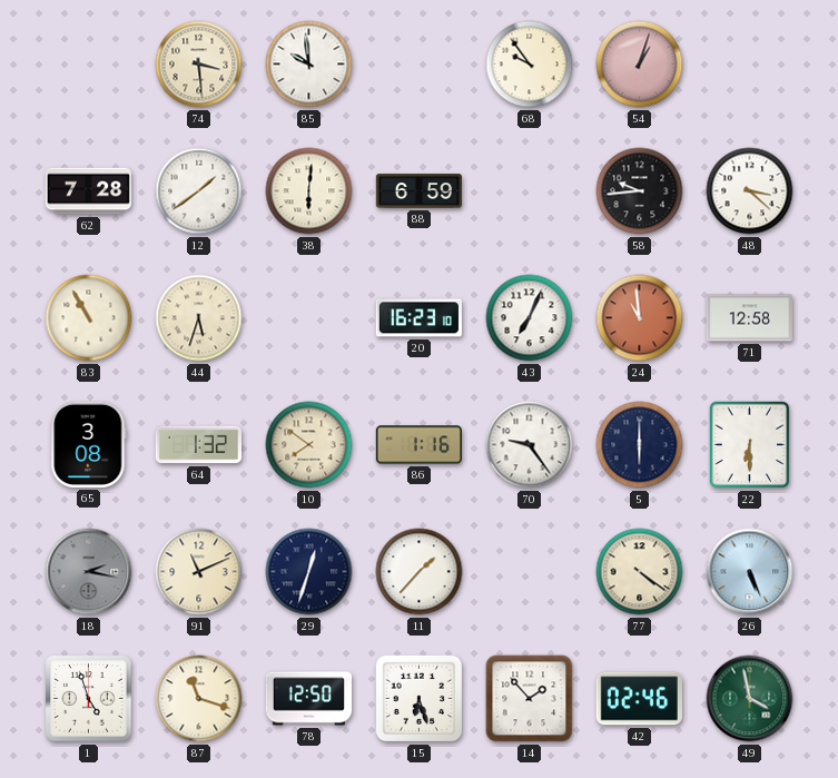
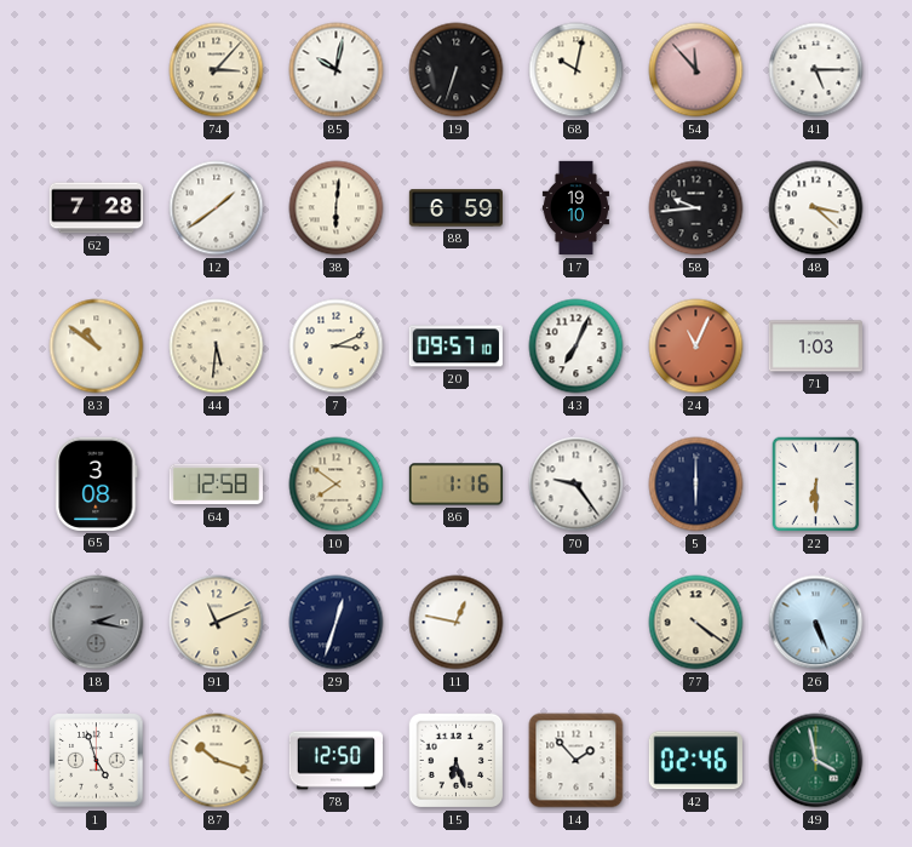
74: 3:29 -> 3:07
85: 9:59 -> 10:02
19: none -> 6:33
68: 9:54 -> 10:02
54: 1:03 -> 11:53
41: none -> 5:15
17: none -> 19:10
83: 10:55 -> 10:51
44: 5:33 -> 5:31
7: none -> 3:11
20: 16:23 -> 09:57
24: 10:59 -> 11:04
71: 12:58 -> 1:03
64: 1:32 -> 12:58
11: 1:37 -> 12:47
87: 11:18 -> 10:18
